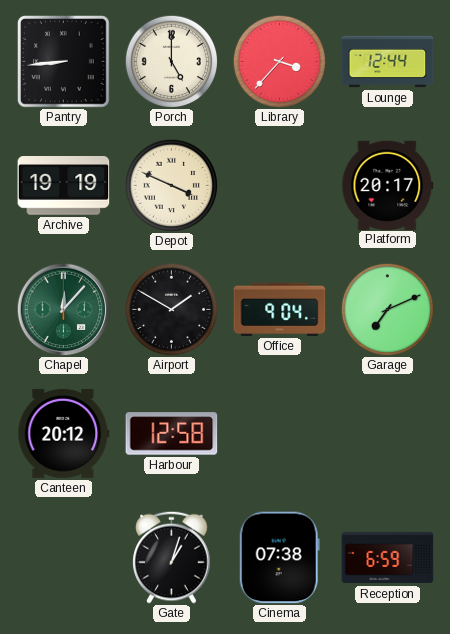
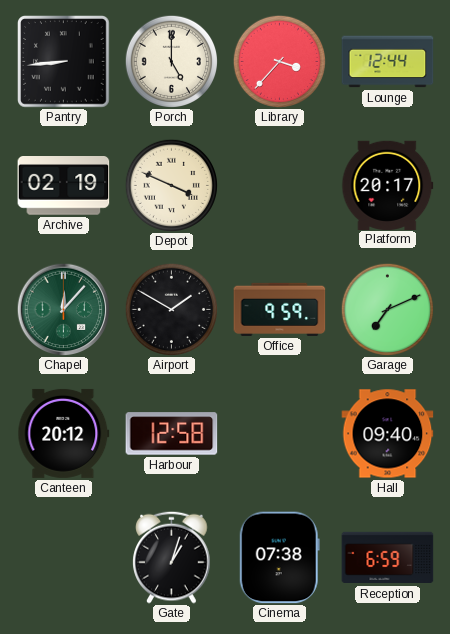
Archive: 19:19 -> 02:19
Office: 9:04 -> 9:59
Hall: none -> 09:40
